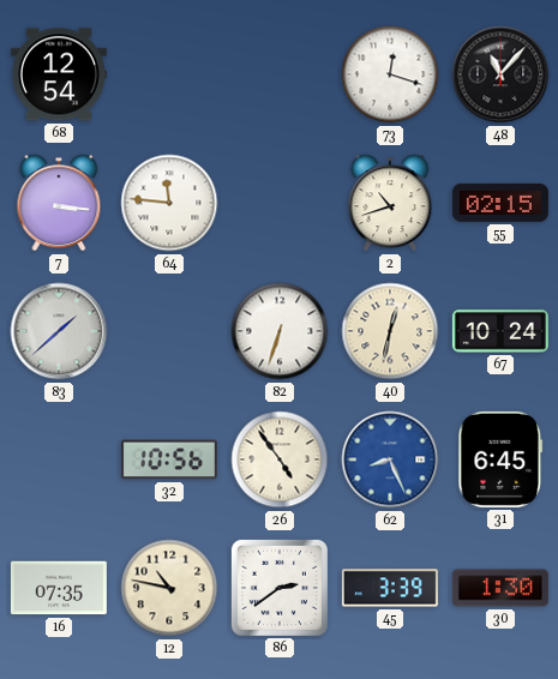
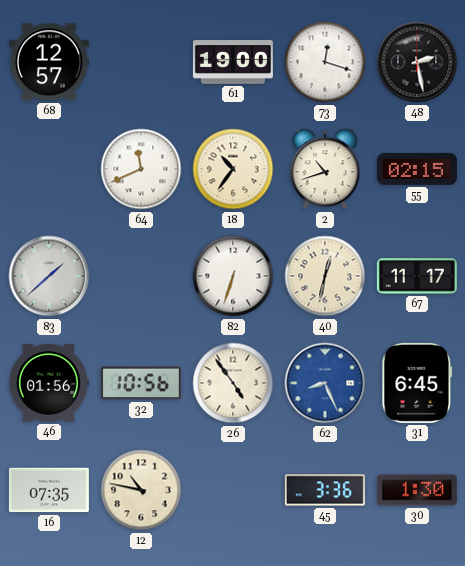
68: 12:54 -> 12:57
61: none -> 19:00
48: 11:07 -> 2:28
7: 3:16 -> none
64: 11:46 -> 11:41
18: none -> 10:36
67: 10:24 -> 11:17
46: none -> 01:56
86: 2:39 -> none
45: 3:39 -> 3:36
